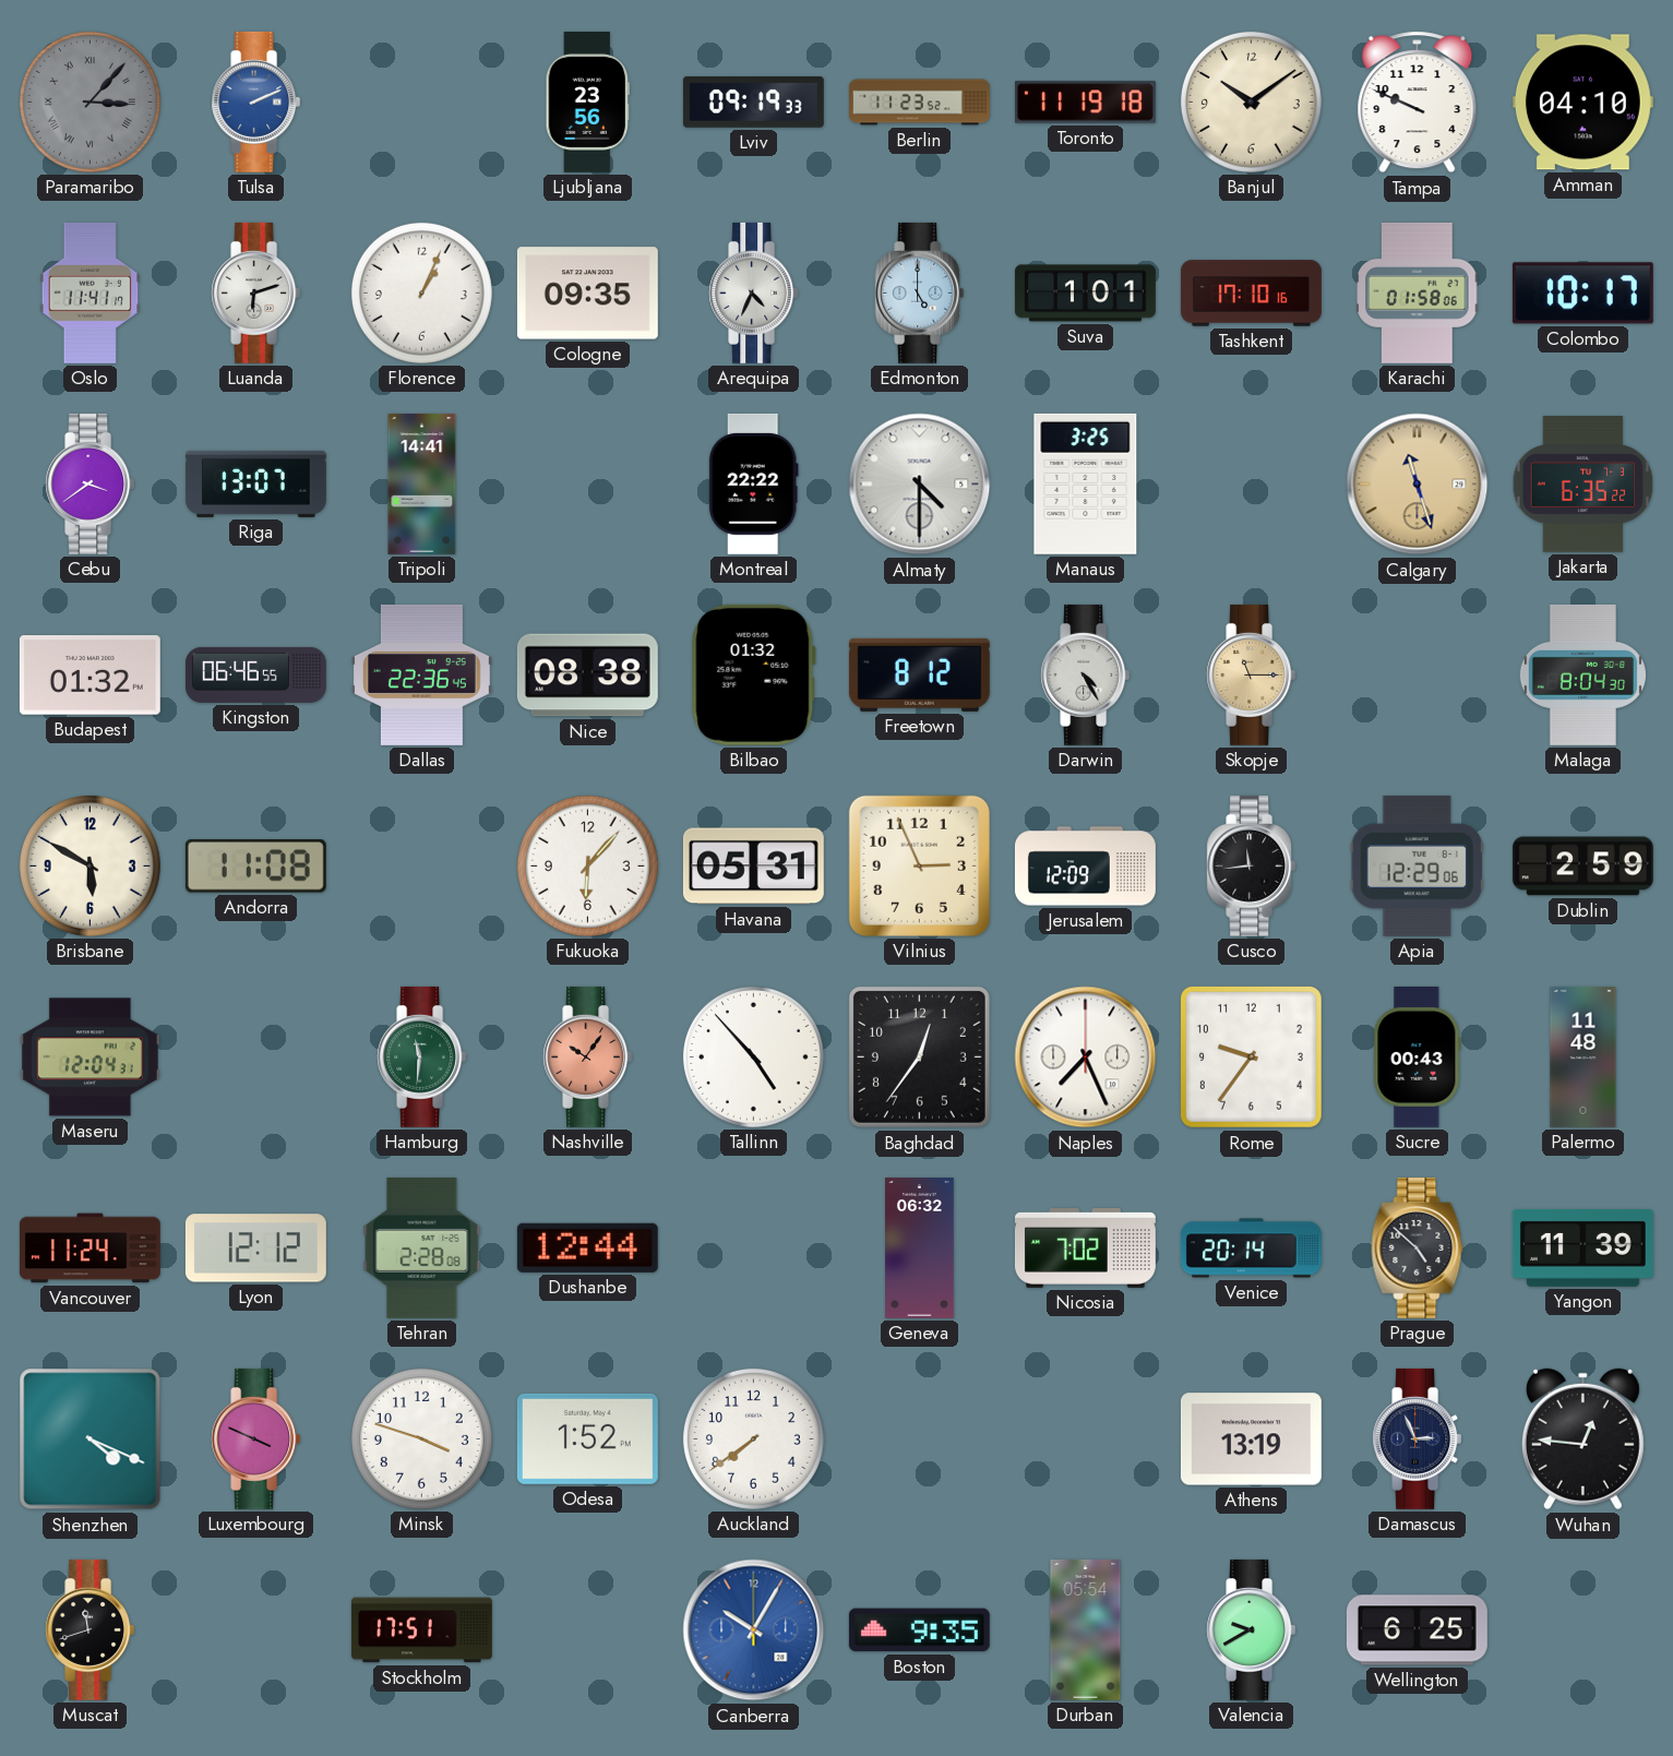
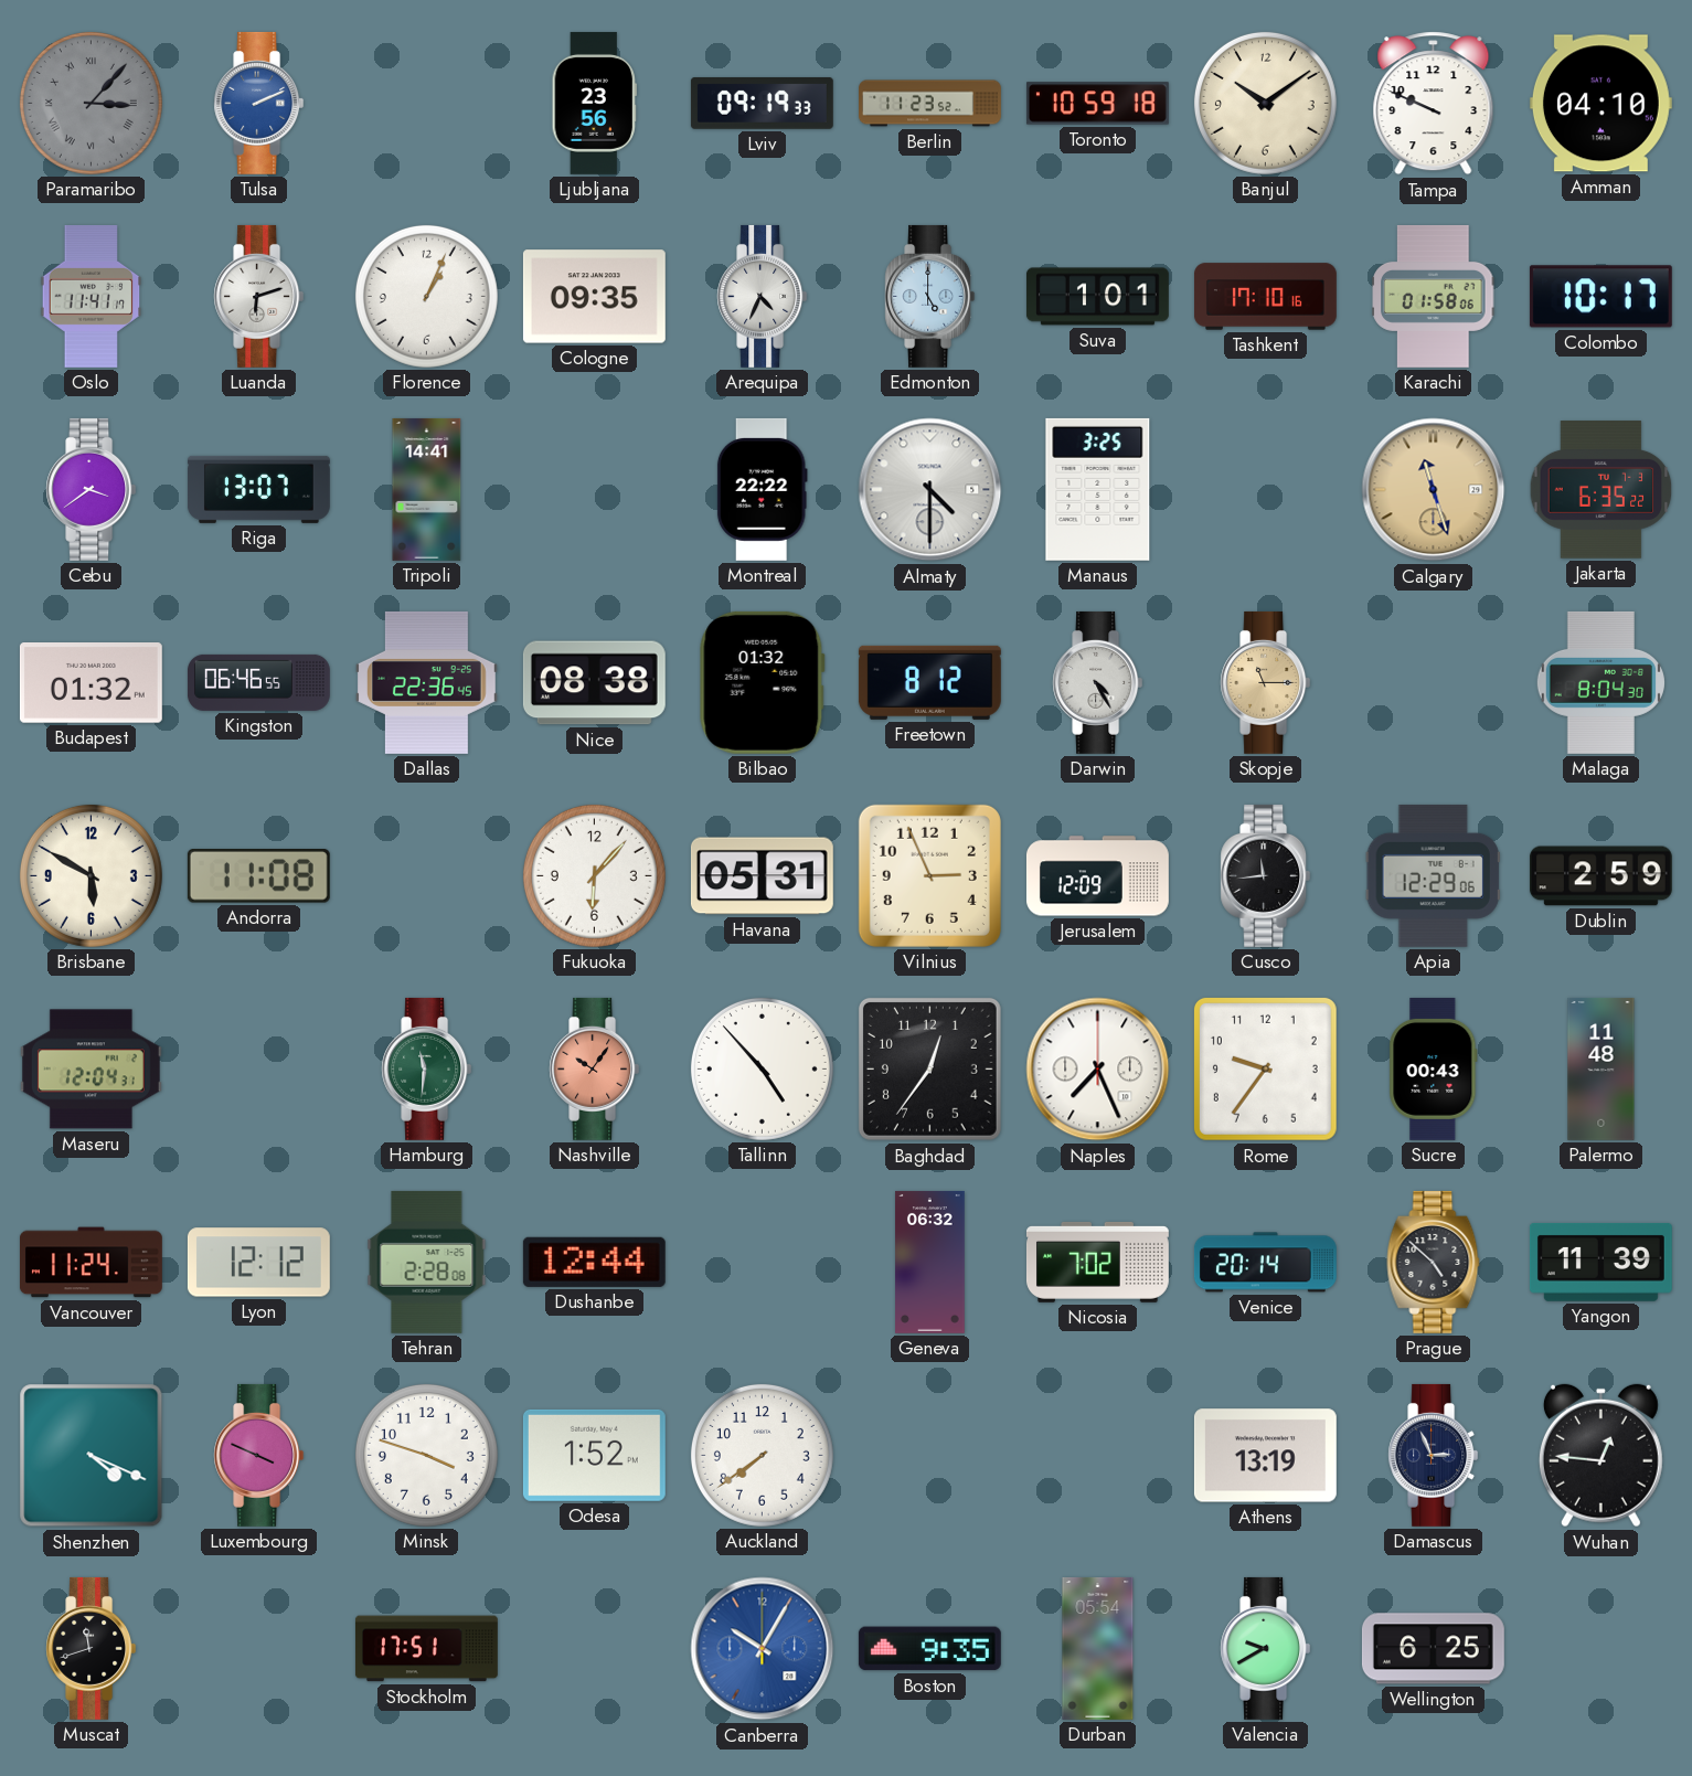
Toronto: 11:19 -> 10:59
